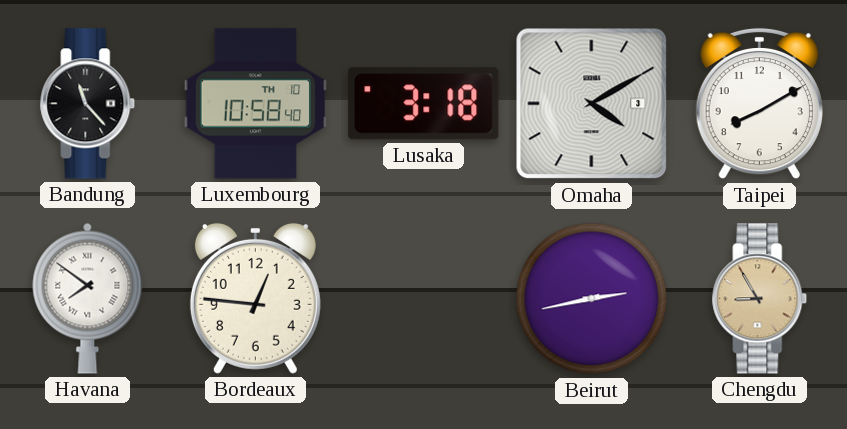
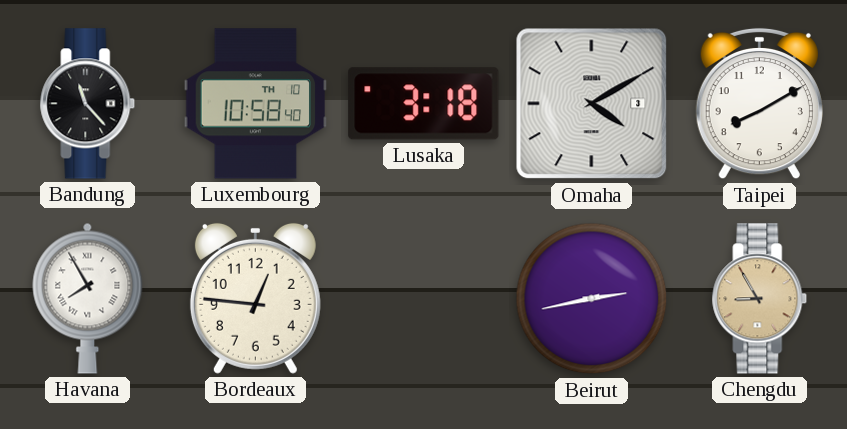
Havana: 7:51 -> 7:55
